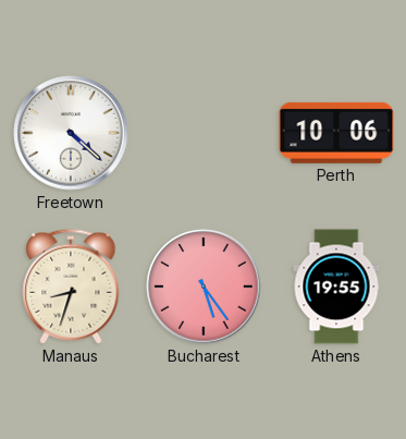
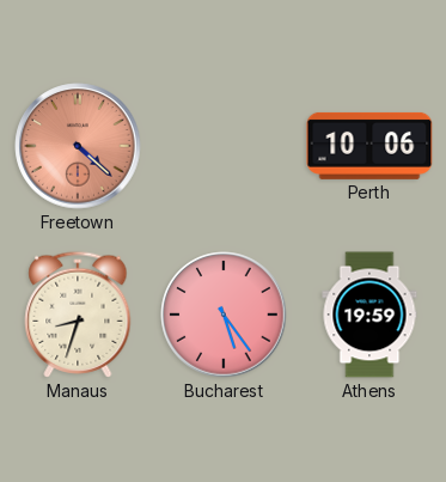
Freetown dial: white -> salmon
Athens: 19:55 -> 19:59
